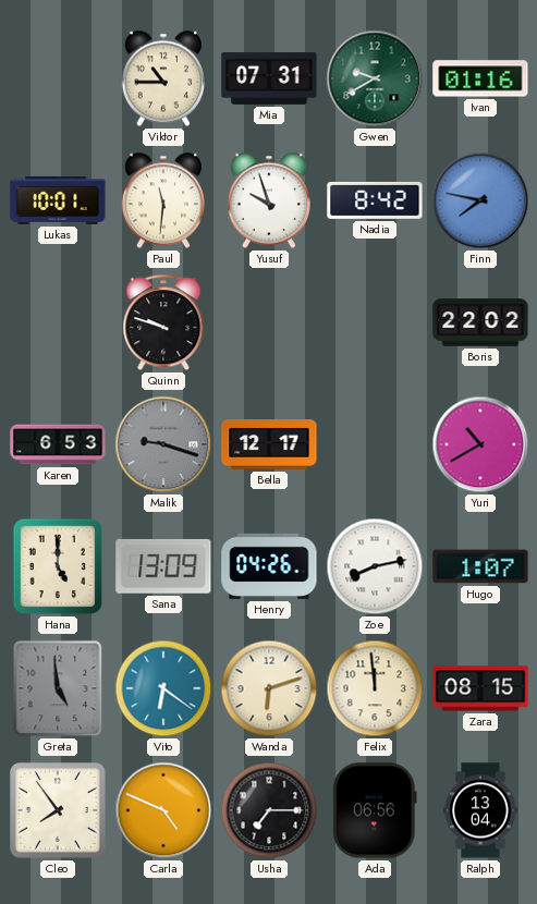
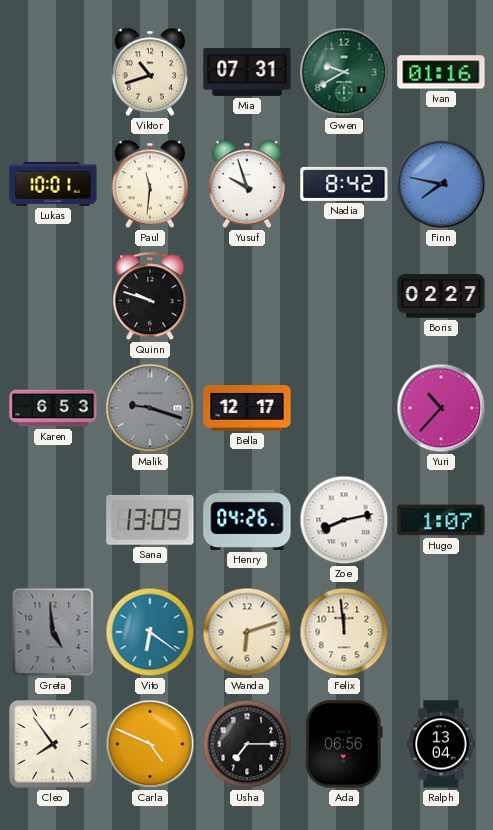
Viktor: 10:45 -> 10:42
Boris: 22:02 -> 02:27
Yuri: 10:40 -> 10:37
Hana: 5:00 -> none
Zara: 08:15 -> none
